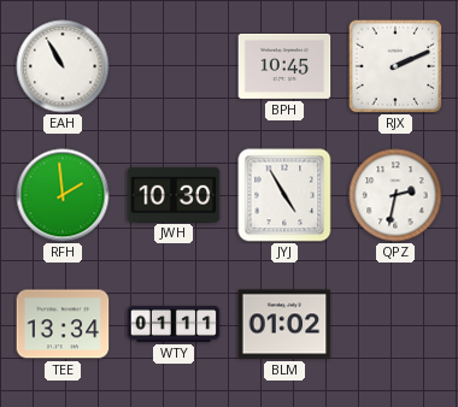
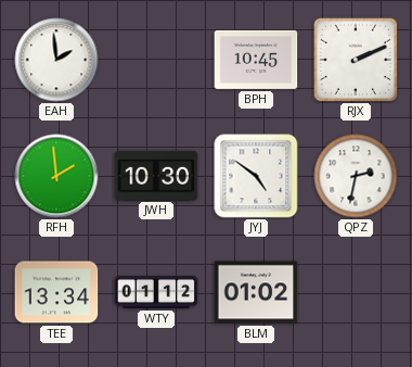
EAH: 10:55 -> 1:59
JYJ: 4:55 -> 4:51
WTY: 01:11 -> 01:12
